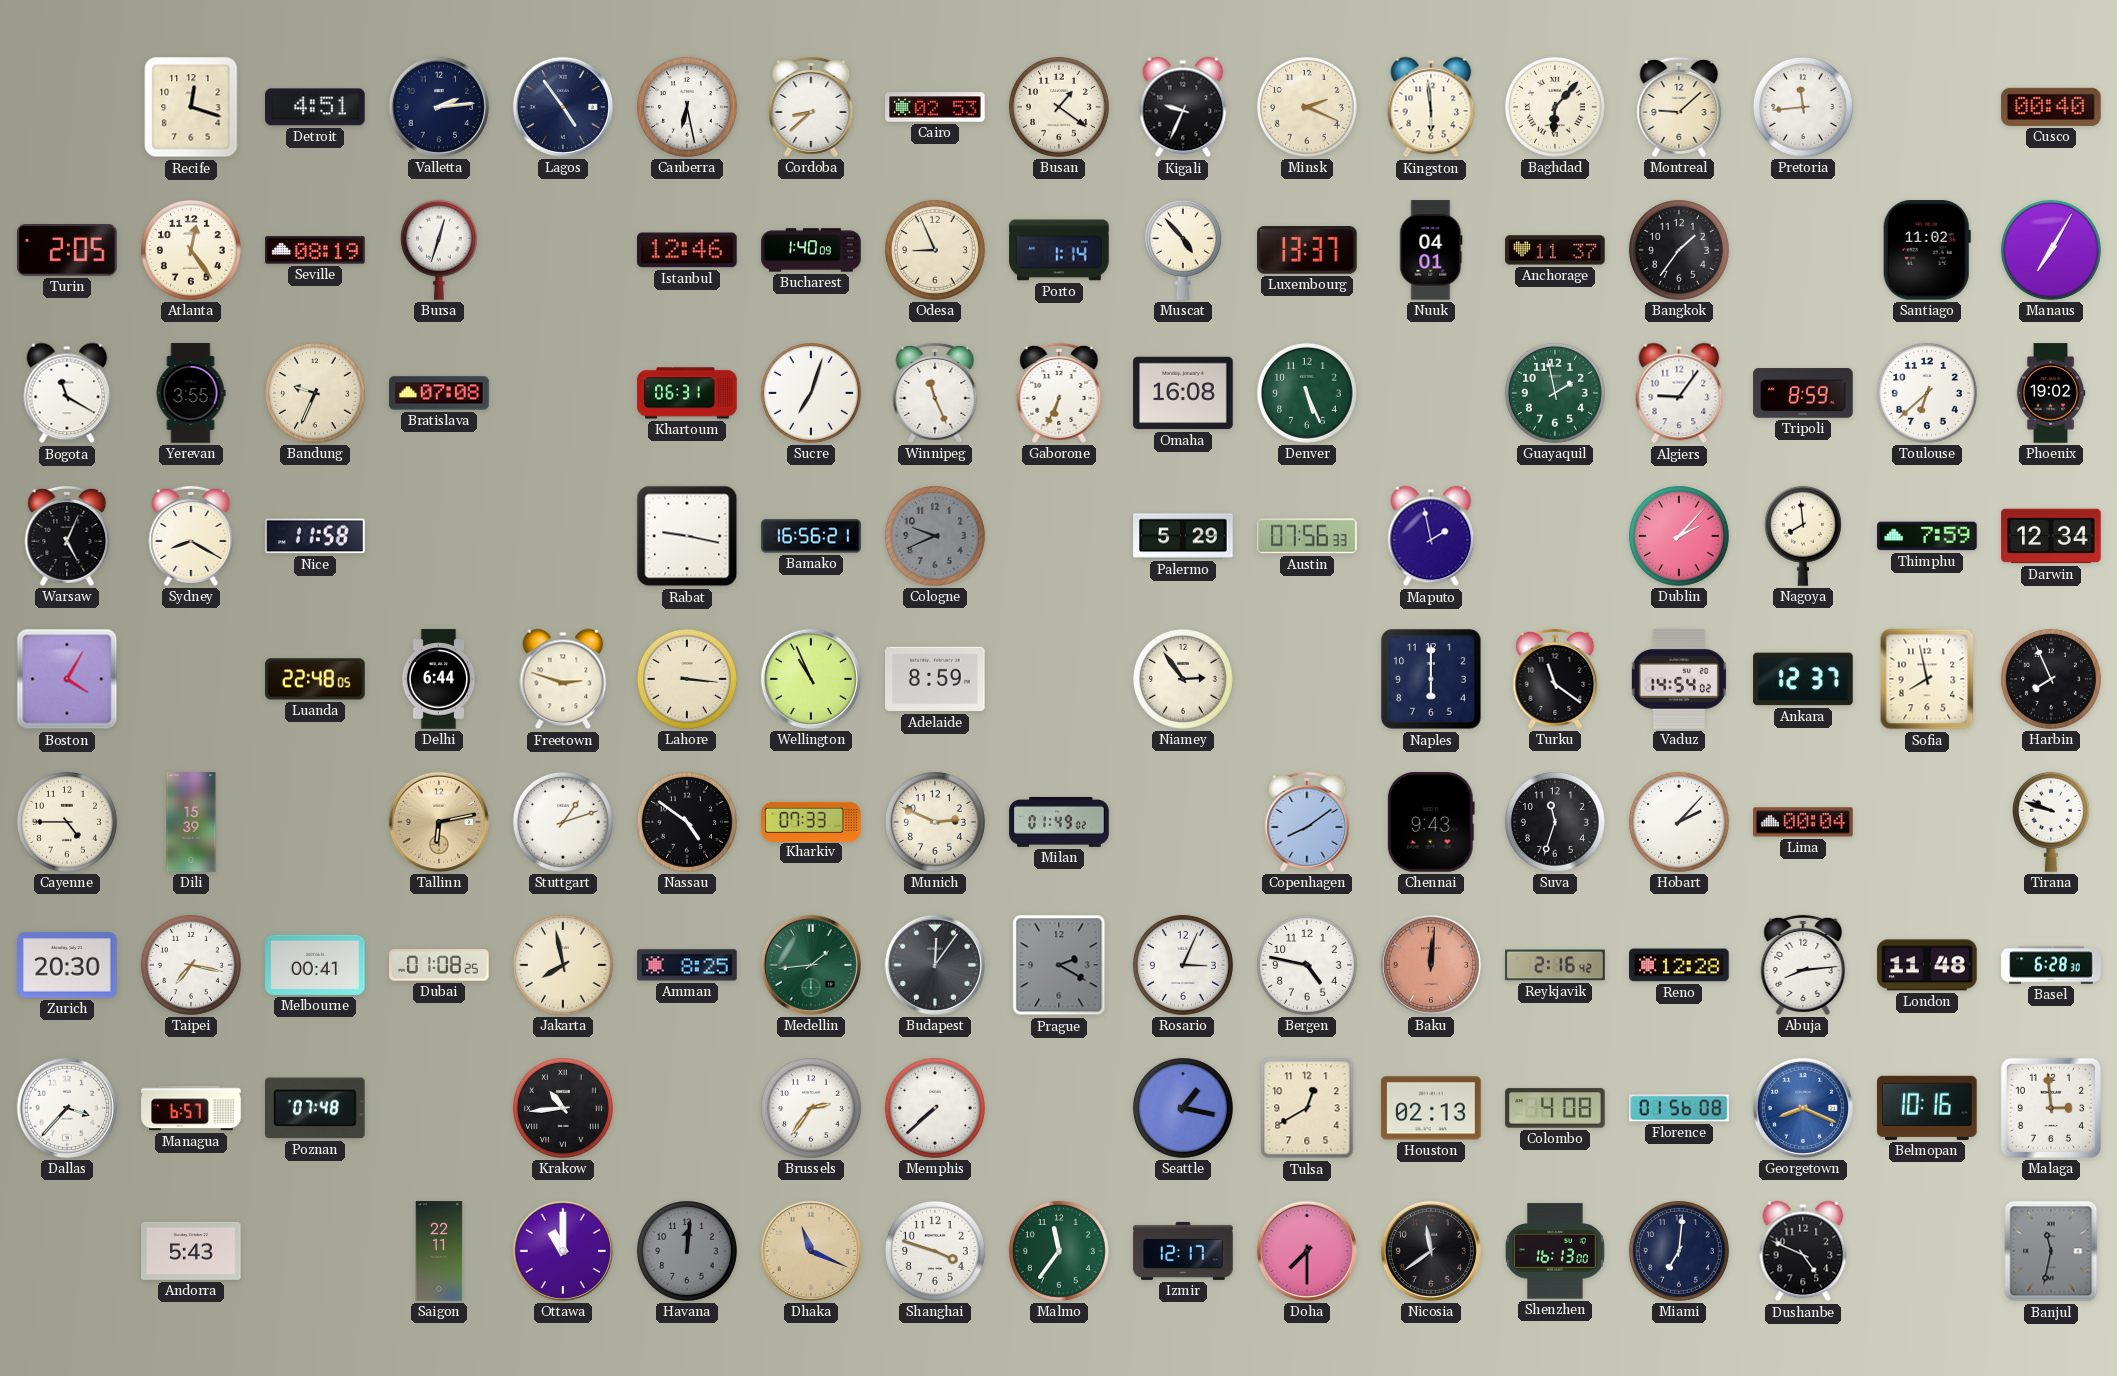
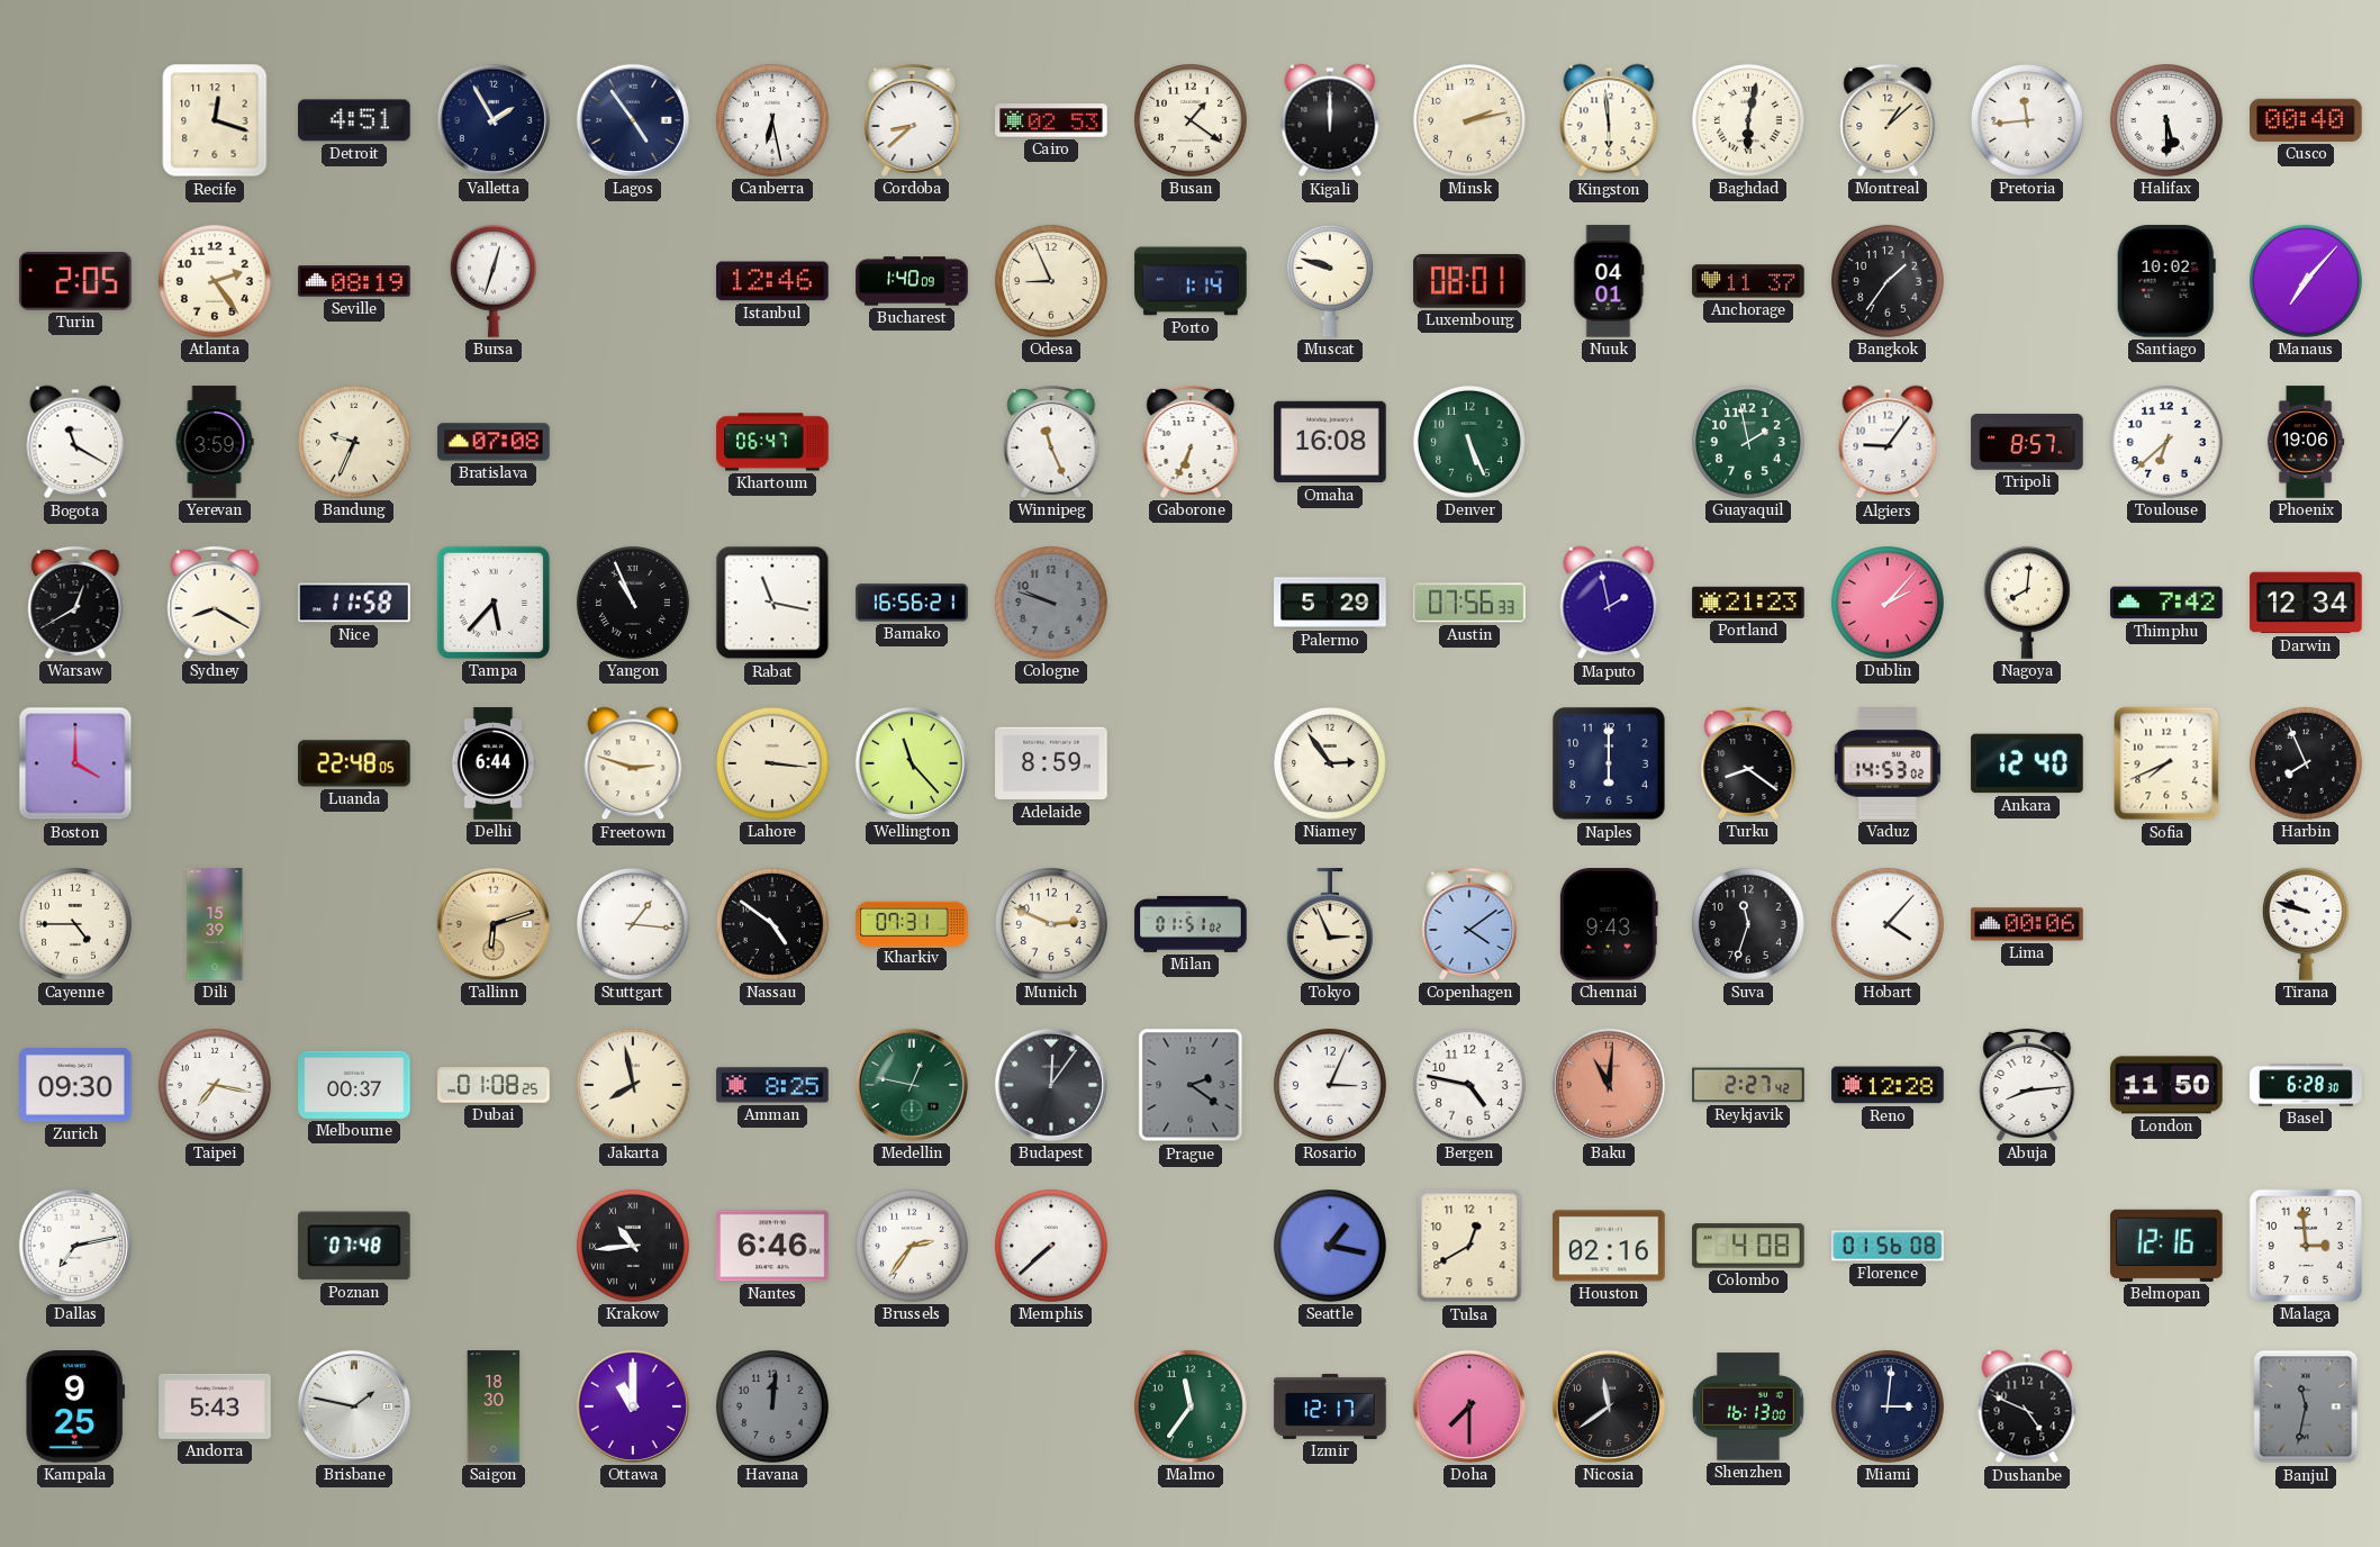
Valletta: 2:14 -> 1:55
Kigali: 9:34 -> 12:00
Minsk: 2:19 -> 2:13
Baghdad: 6:07 -> 6:02
Montreal: 9:08 -> 1:08
Halifax: none -> 5:30
Atlanta: 12:24 -> 2:24
Muscat: 4:53 -> 9:48
Luxembourg: 13:37 -> 08:01
Santiago: 11:02 -> 10:02
Manaus: 7:05 -> 7:07
Yerevan: 3:55 -> 3:59
Khartoum: 06:31 -> 06:47
Sucre: 7:03 -> none
Tripoli: 8:59 -> 8:57
Phoenix: 19:02 -> 19:06
Warsaw: 5:04 -> 12:40
Tampa: none -> 5:37
Yangon: none -> 10:56
Rabat: 9:17 -> 11:17
Cologne: 9:41 -> 9:48
Portland: none -> 21:23
Nagoya: 7:59 -> 8:01
Thimphu: 7:59 -> 7:42
Boston: 4:05 -> 4:00
Wellington: 10:56 -> 11:23
Turku: 11:21 -> 8:21
Vaduz: 14:54 -> 14:53
Ankara: 12:37 -> 12:40
Sofia: 7:58 -> 7:41
Tallinn: 6:13 -> 6:12
Stuttgart: 1:12 -> 1:16
Kharkiv: 07:33 -> 07:31
Milan: 01:49 -> 01:51
Tokyo: none -> 2:56
Copenhagen: 8:09 -> 4:09
Hobart: 2:07 -> 4:07
Lima: 00:04 -> 00:06
Zurich: 20:30 -> 09:30
Melbourne: 00:41 -> 00:37
Medellin: 1:44 -> 12:47
Prague: 2:20 -> 2:21
Baku: 12:01 -> 11:01
Reykjavik: 2:16 -> 2:27
London: 11:48 -> 11:50
Dallas: 3:37 -> 7:13
Managua: 6:57 -> none
Nantes: none -> 6:46
Houston: 02:13 -> 02:16
Georgetown: 8:19 -> none
Belmopan: 10:16 -> 12:16
Kampala: none -> 9:25
Brisbane: none -> 1:47
Saigon: 22:11 -> 18:30
Dhaka: 11:19 -> none
Shanghai: 3:48 -> none
Miami: 7:01 -> 3:01
